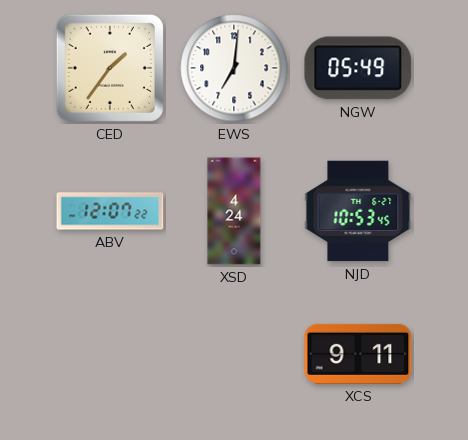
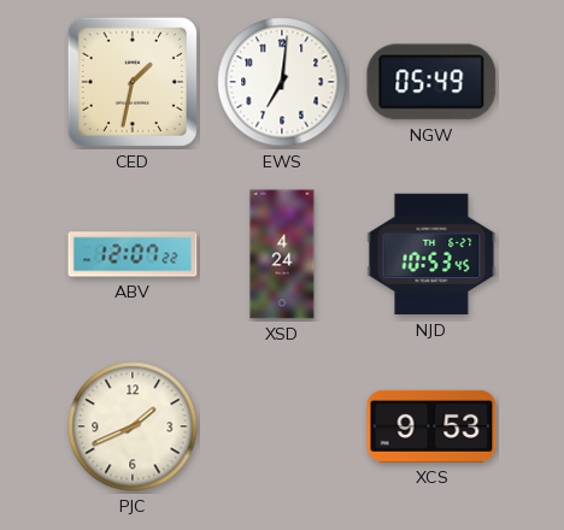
CED: 1:36 -> 1:32
PJC: none -> 1:41
XCS: 9:11 -> 9:53
